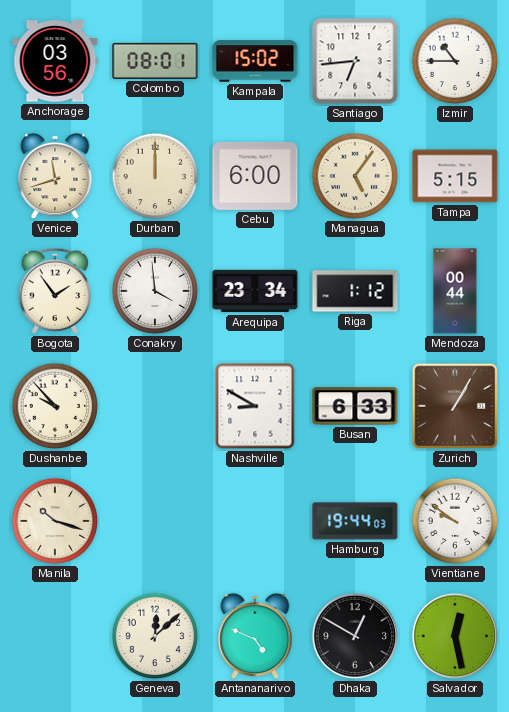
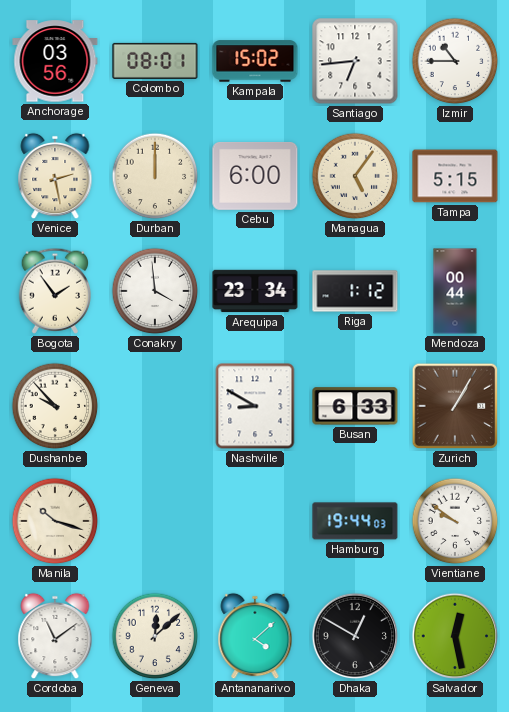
Venice: 11:42 -> 2:28
Cordoba: none -> 11:09
Antananarivo: 4:49 -> 4:08
